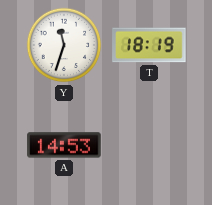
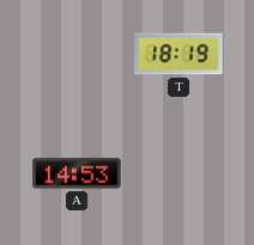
Y: 11:33 -> none
